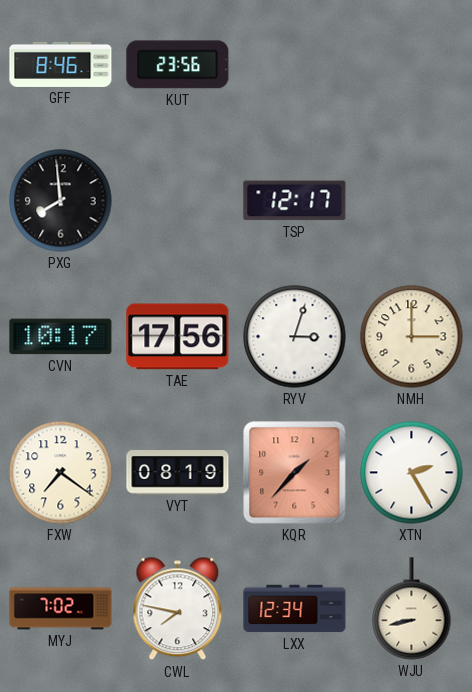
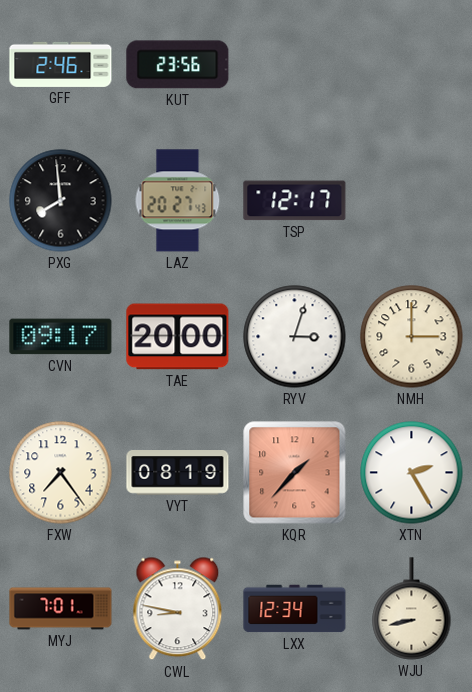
GFF: 8:46 -> 2:46
LAZ: none -> 20:27
CVN: 10:17 -> 09:17
TAE: 17:56 -> 20:00
FXW: 7:21 -> 7:24
MYJ: 7:02 -> 7:01
CWL: 7:47 -> 8:47
